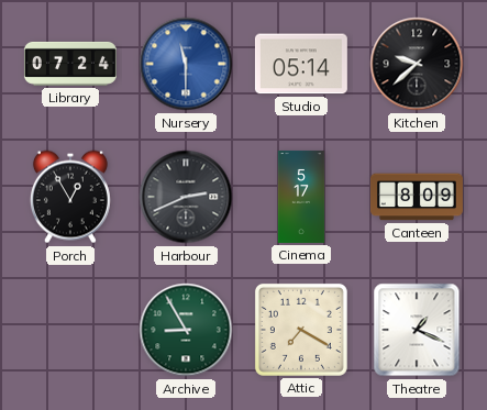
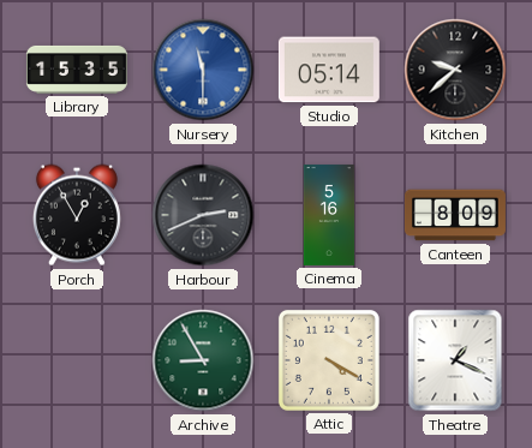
Library: 07:24 -> 15:35
Cinema: 5:17 -> 5:16
Attic: 7:20 -> 4:20
